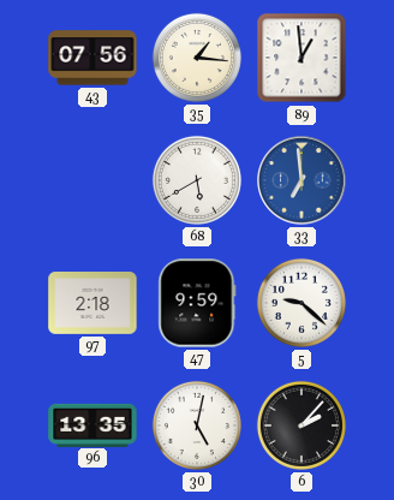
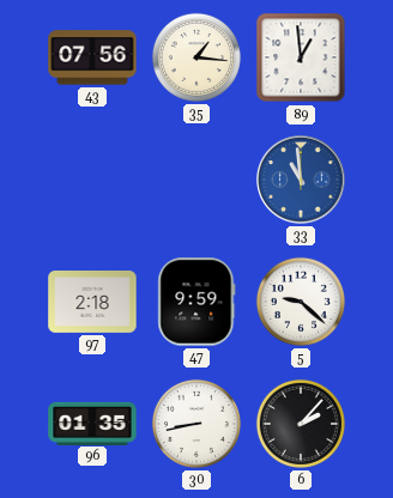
68: 5:40 -> none
33: 6:59 -> 10:59
96: 13:35 -> 01:35
30: 5:02 -> 8:43
